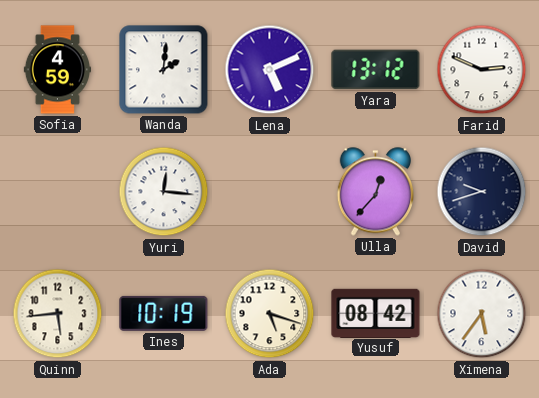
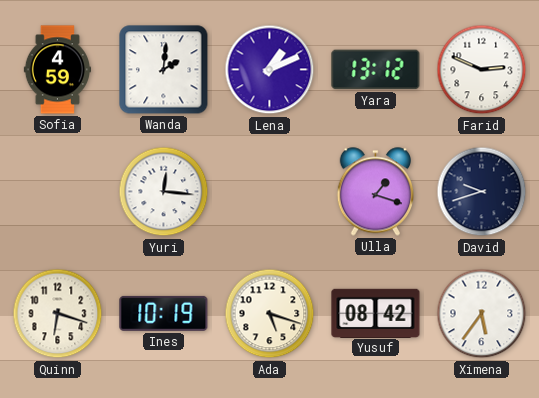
Lena: 5:11 -> 1:11
Ulla: 12:37 -> 1:18
Quinn: 5:44 -> 6:18
